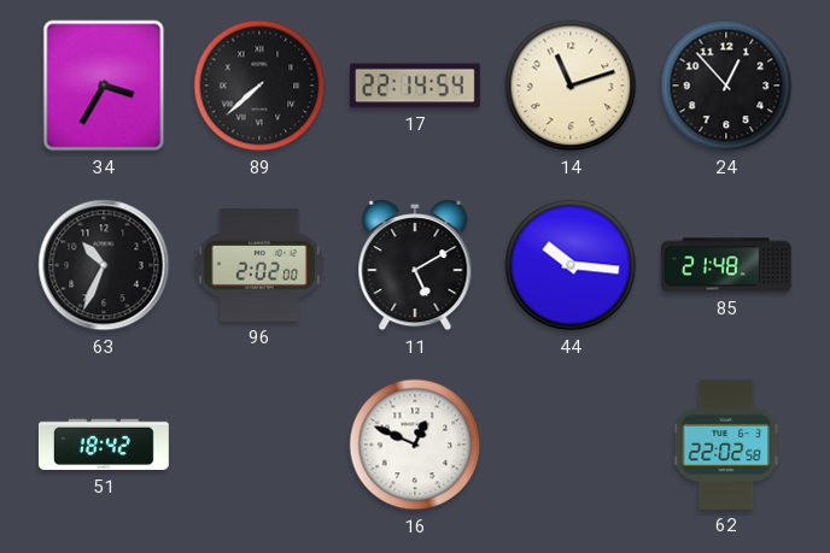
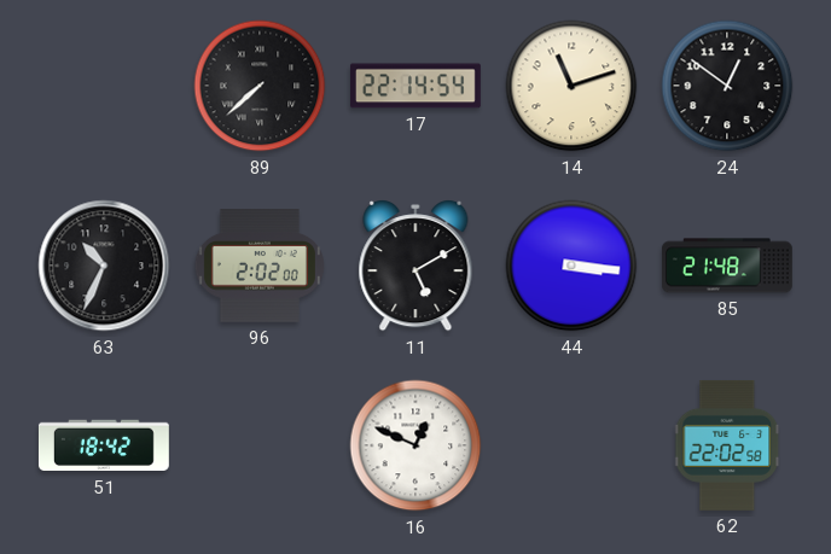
34: 3:35 -> none
24: 12:53 -> 12:51
44: 10:16 -> 3:16
